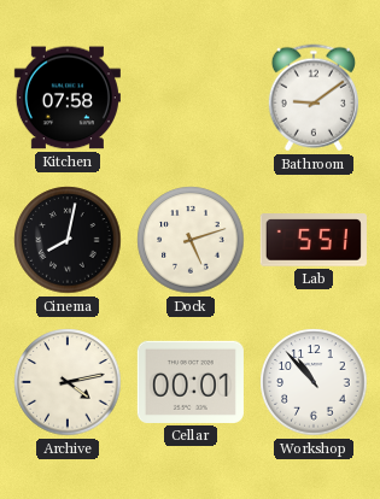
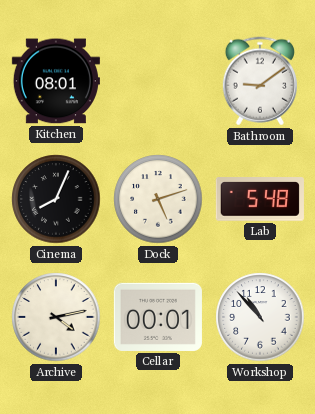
Kitchen: 07:58 -> 08:01
Cinema: 8:02 -> 8:04
Lab: 5:51 -> 5:48
